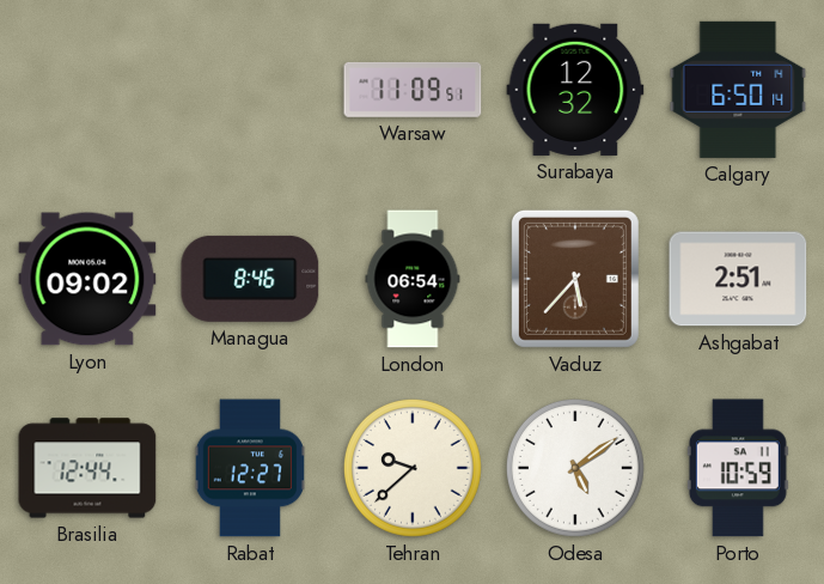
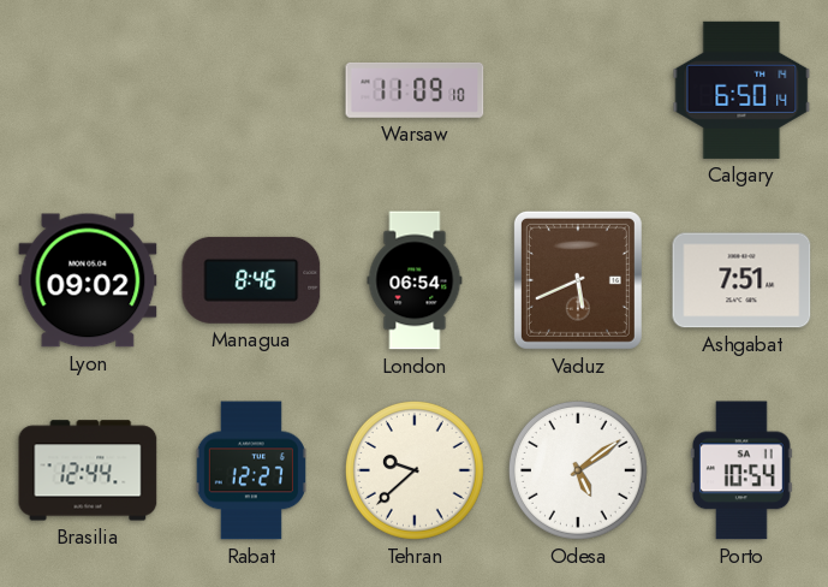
Warsaw: 11:09:51 -> 11:09:10
Surabaya: 12:32 -> none
Vaduz: 5:37 -> 5:41
Ashgabat: 2:51 -> 7:51
Porto: 10:59 -> 10:54
